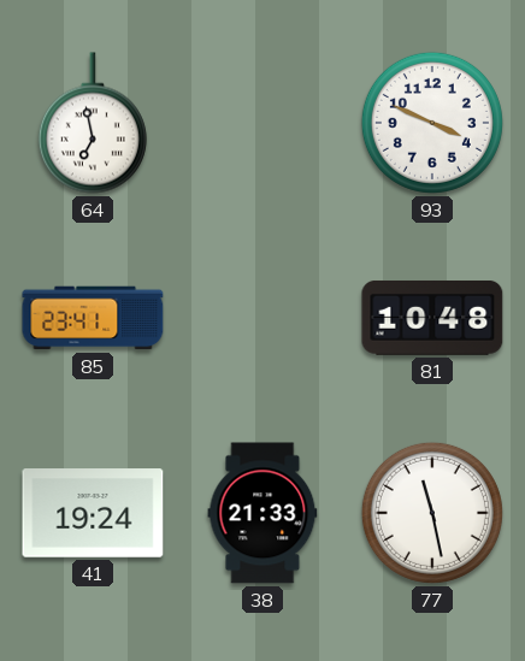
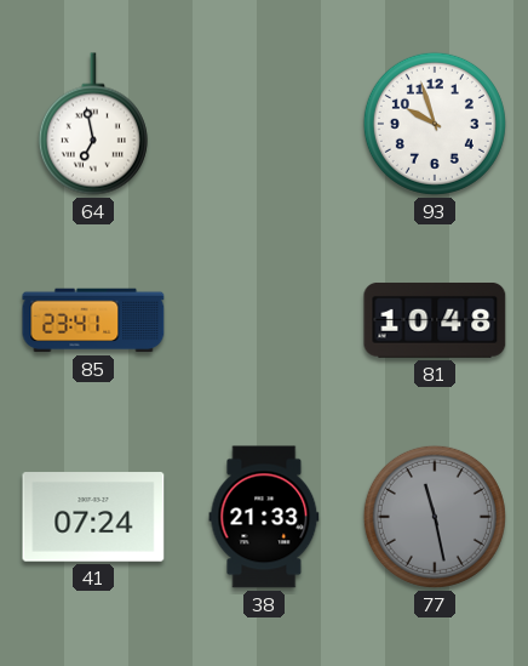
93: 3:49 -> 9:57
41: 19:24 -> 07:24
77 dial: white -> grey
